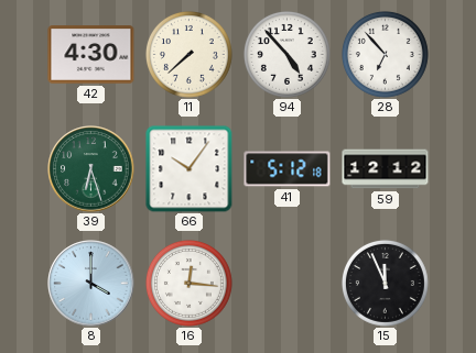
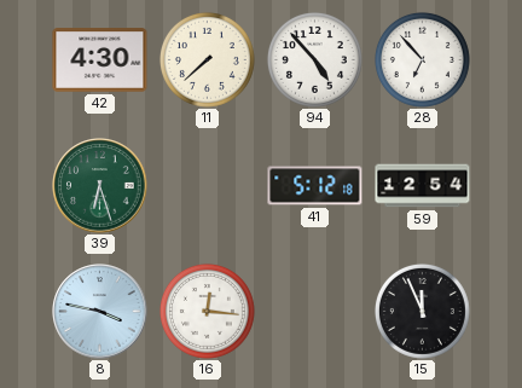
66: 10:06 -> none
59: 12:12 -> 12:54
8: 4:00 -> 3:47
